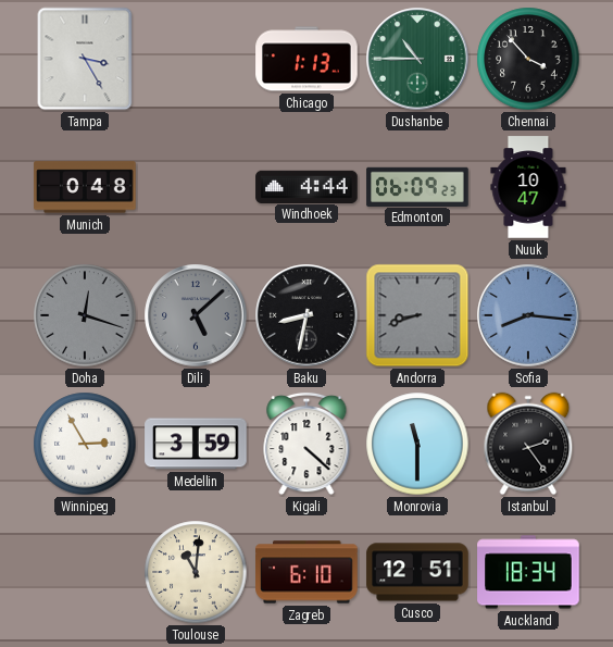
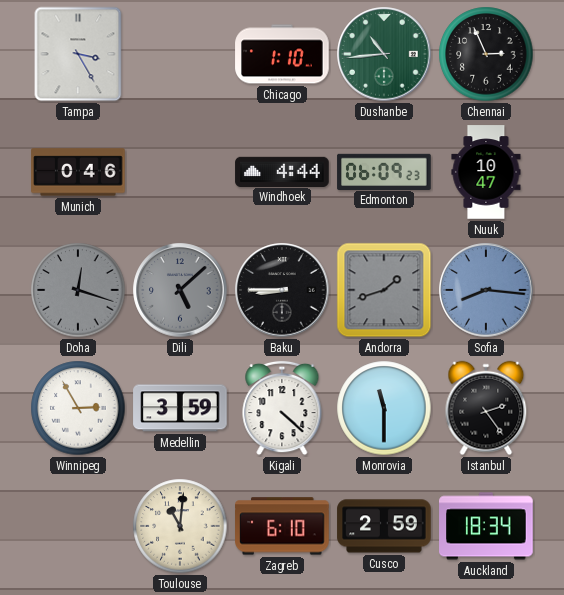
Chicago: 1:13 -> 1:10
Dushanbe: 10:45 -> 10:44
Chennai: 3:53 -> 2:56
Munich: 0:48 -> 0:46
Baku: 8:32 -> 8:45
Andorra: 8:42 -> 1:42
Cusco: 12:51 -> 2:59
